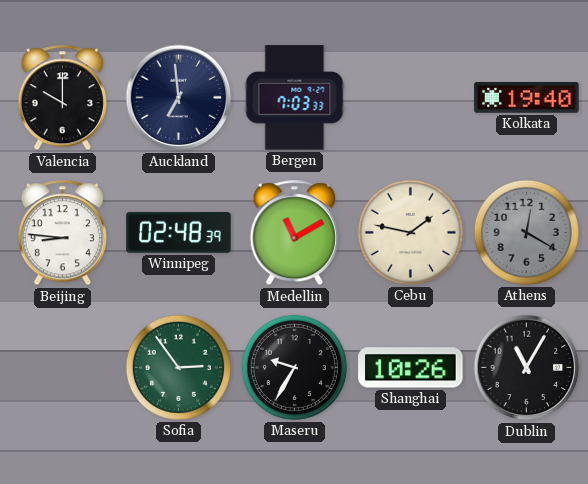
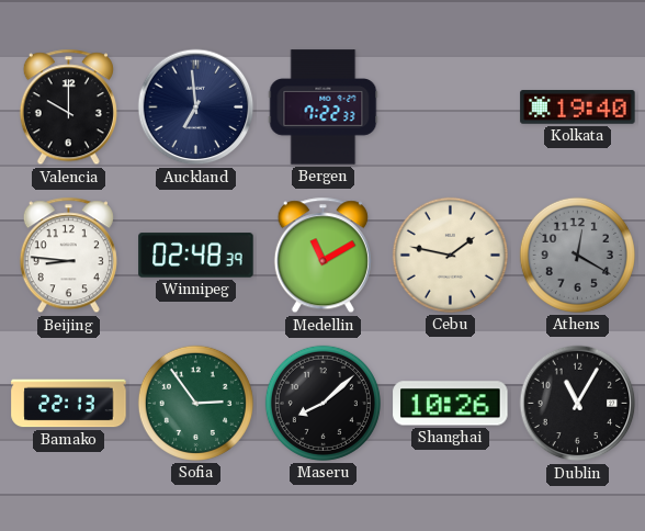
Bergen: 7:03 -> 7:22
Bamako: none -> 22:13
Maseru: 9:35 -> 8:08
